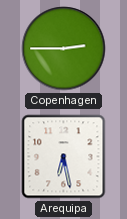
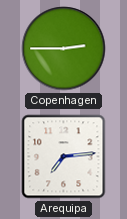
Arequipa: 6:28 -> 7:14
